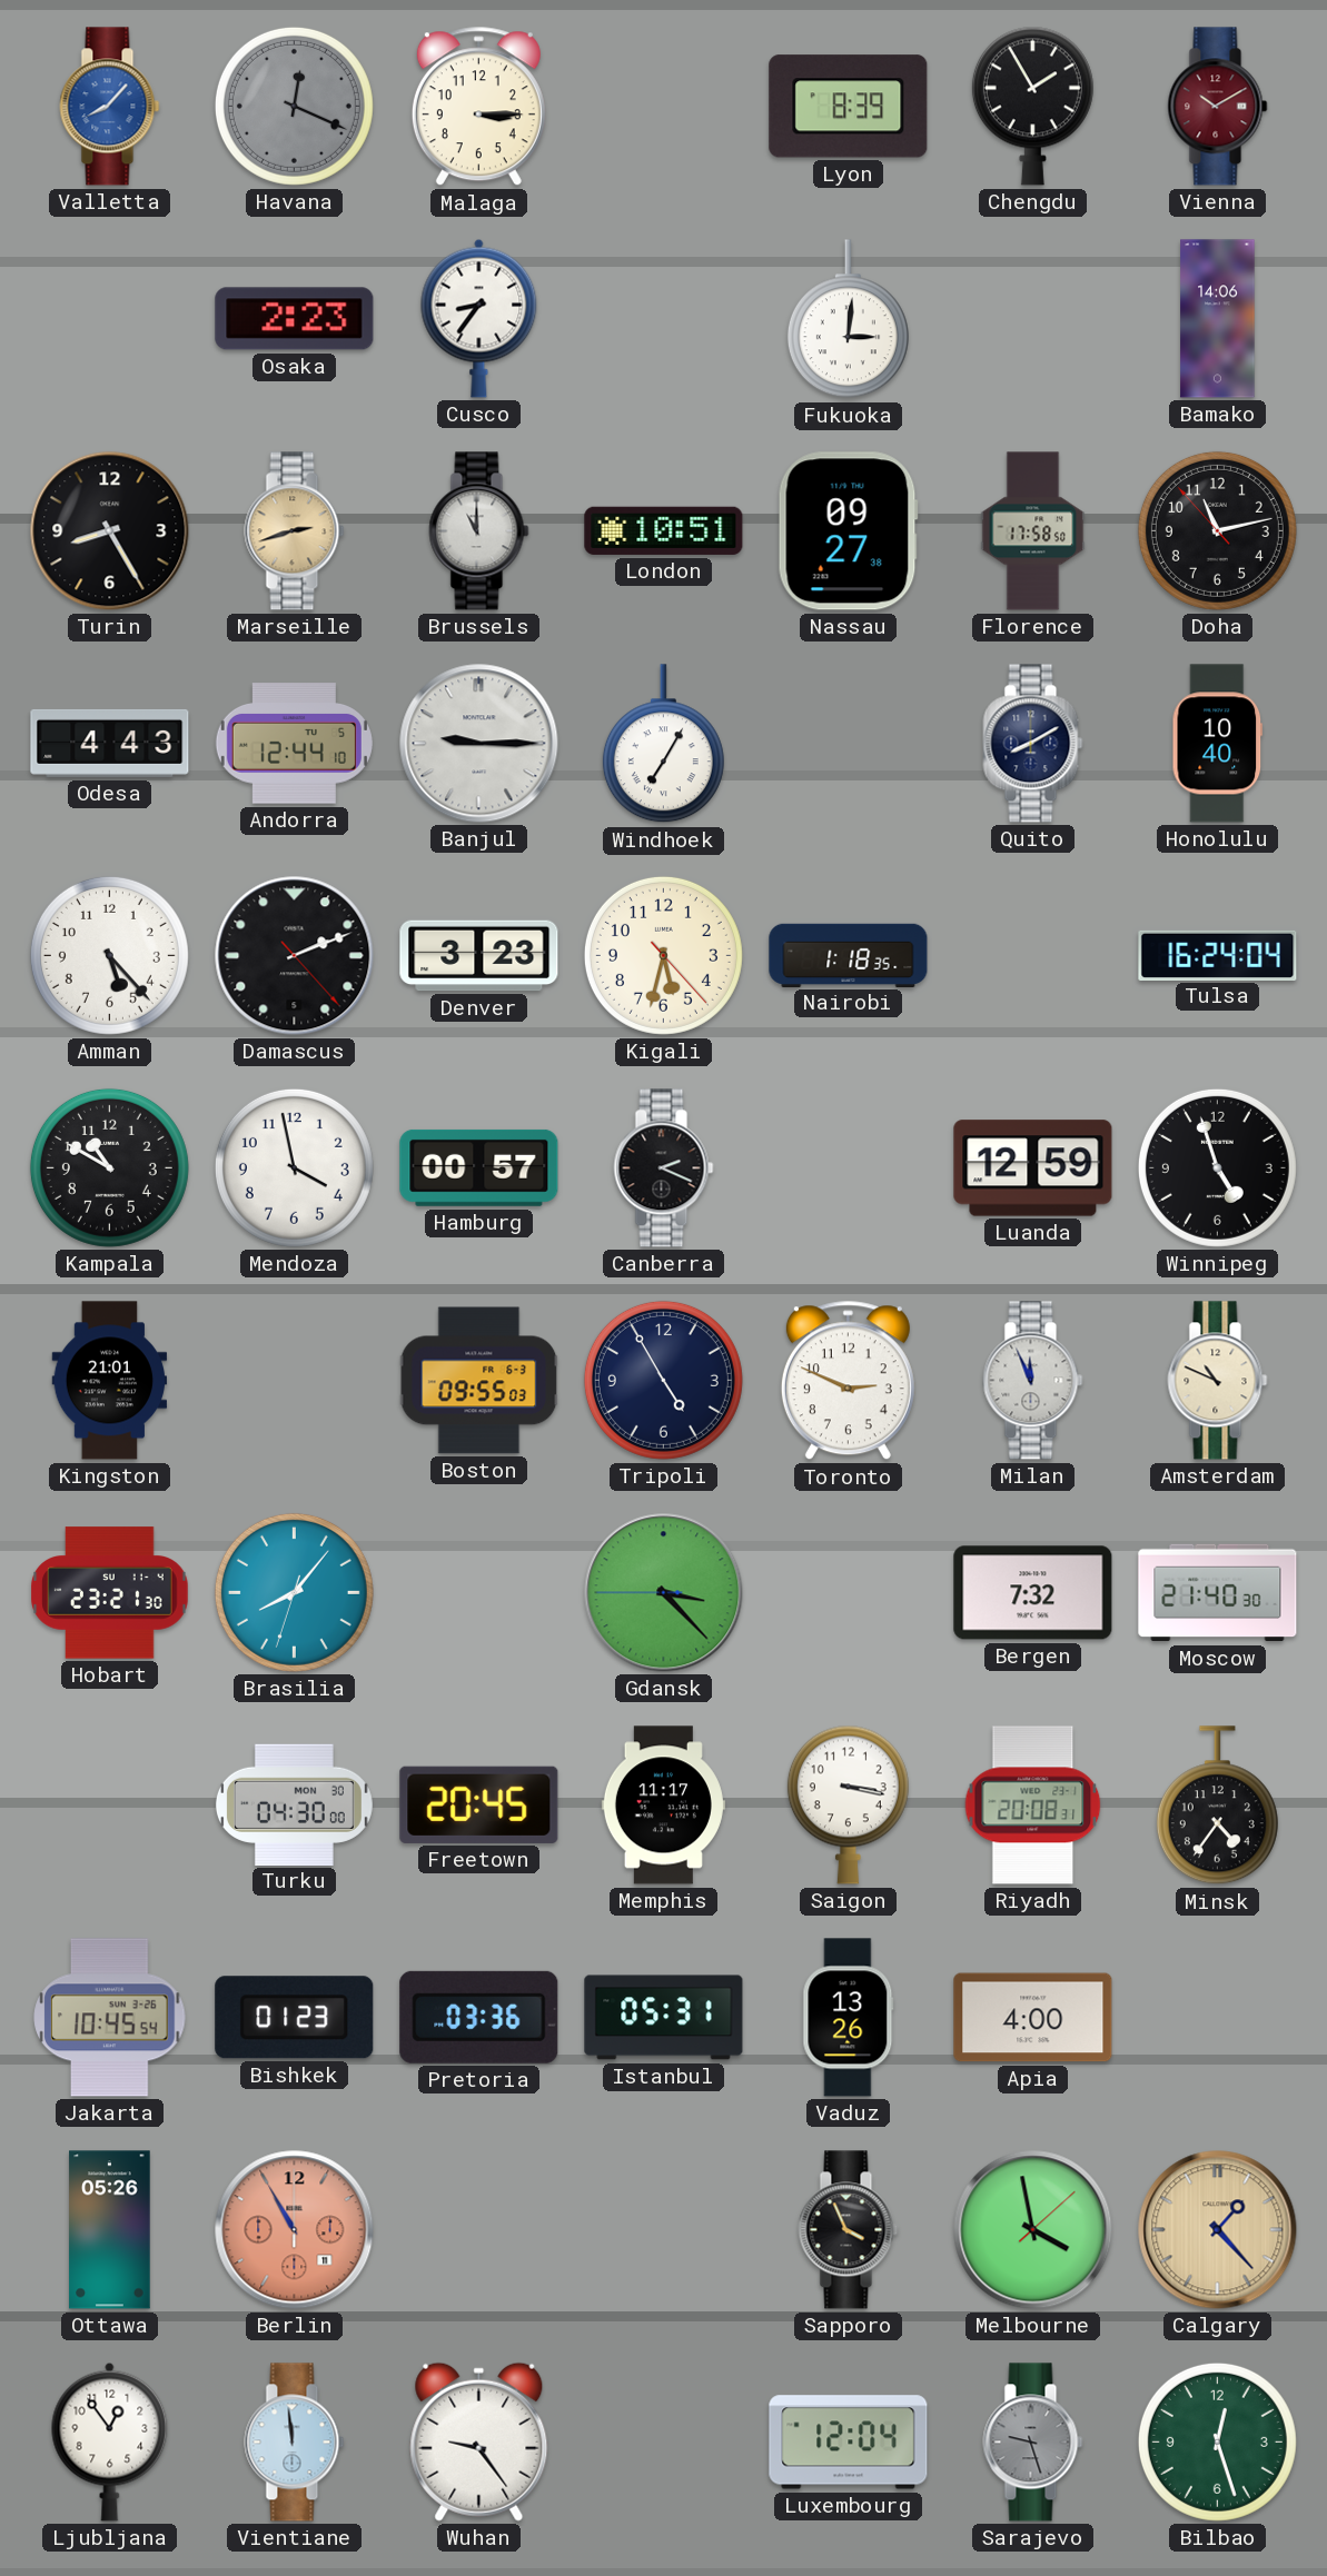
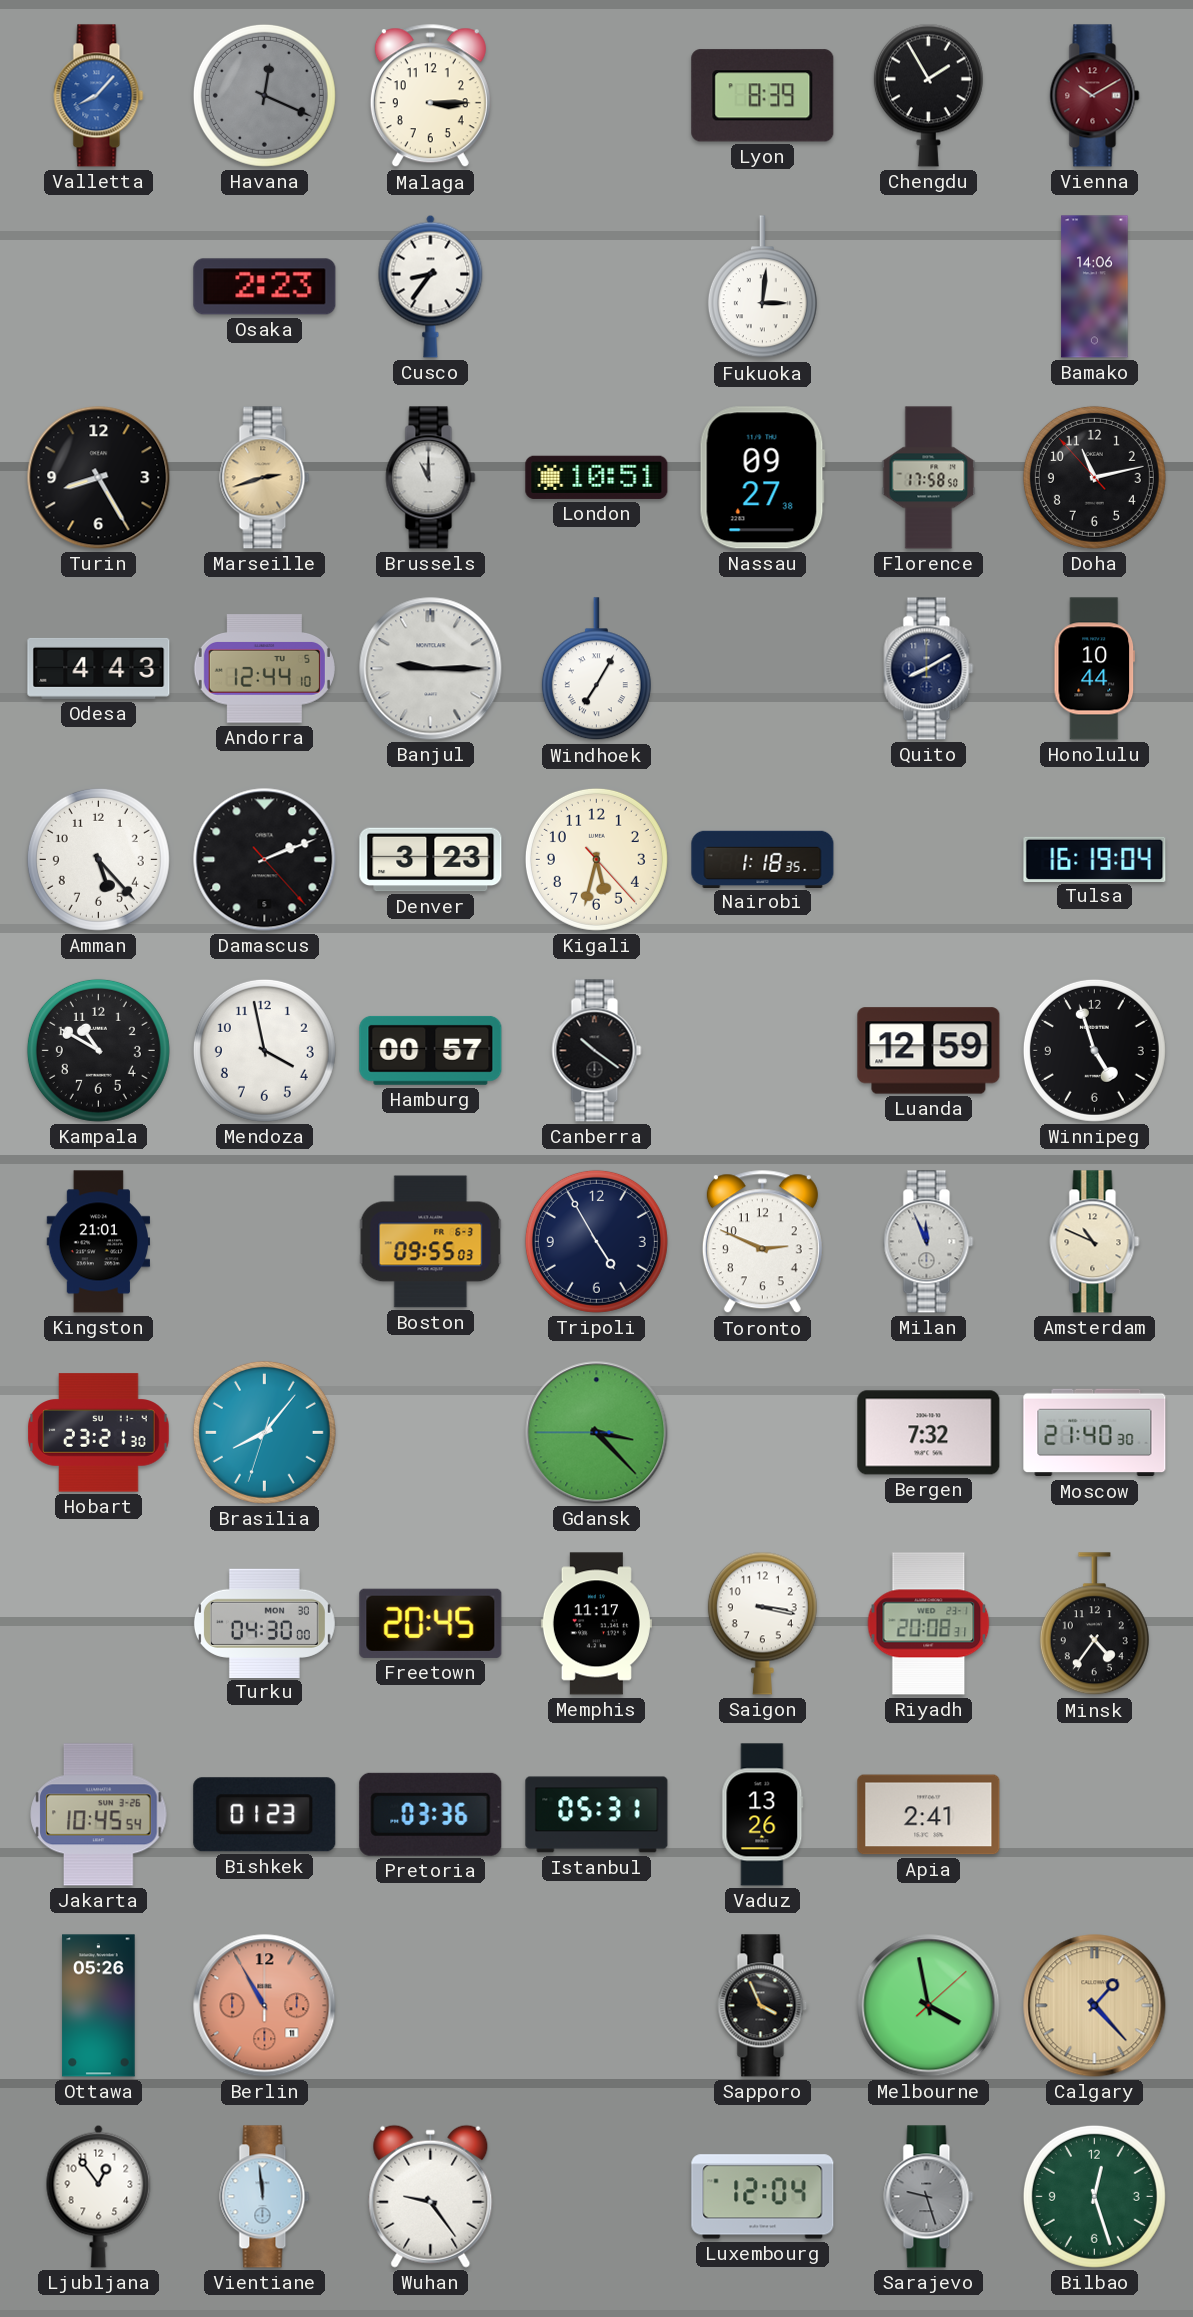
Honolulu: 10:40 -> 10:44
Tulsa: 16:24 -> 16:19
Canberra: 2:19 -> 10:21
Apia: 4:00 -> 2:41
